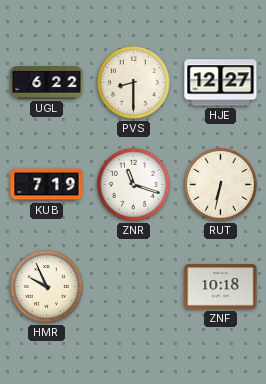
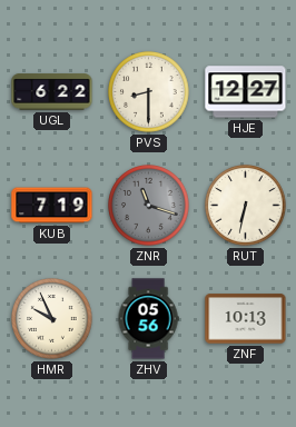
ZNR dial: white -> grey
ZHV: none -> 05:56
ZNF: 10:18 -> 10:13
